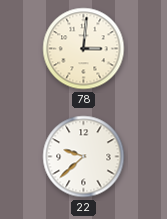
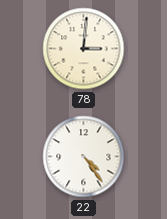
22: 9:38 -> 4:24
